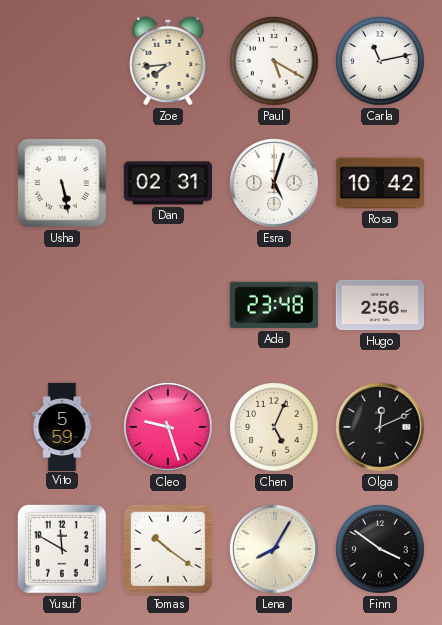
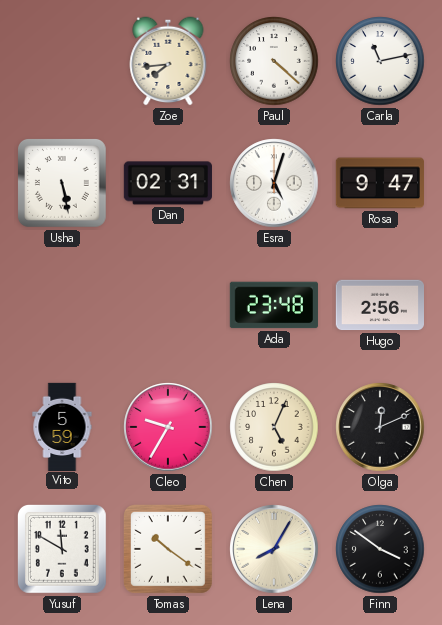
Paul: 5:20 -> 4:22
Rosa: 10:42 -> 9:47
Cleo: 9:27 -> 9:35
